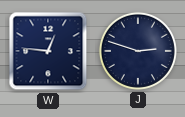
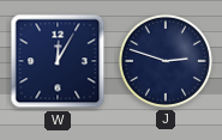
W: 12:46 -> 12:05
